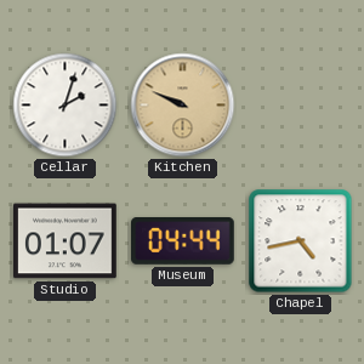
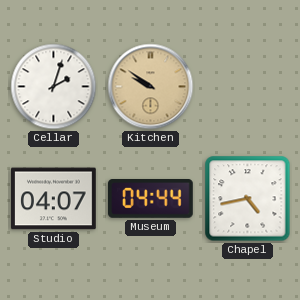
Kitchen: 9:49 -> 9:51
Studio: 01:07 -> 04:07
